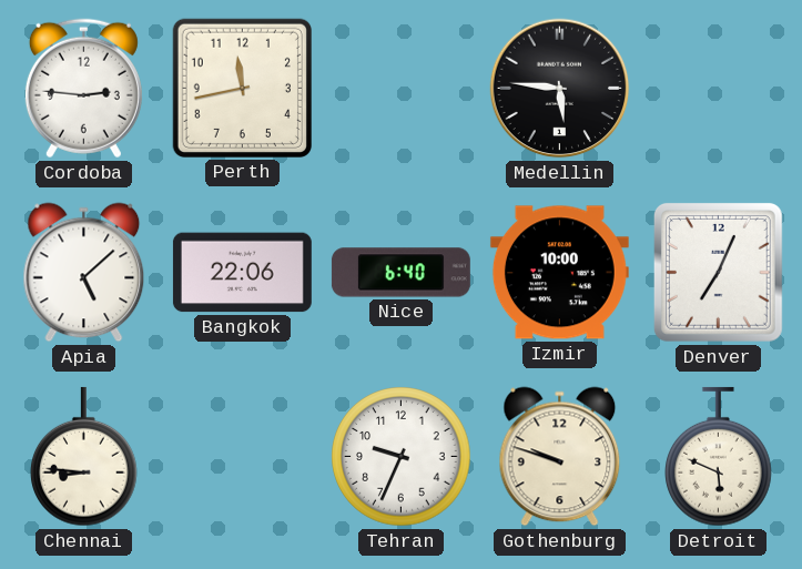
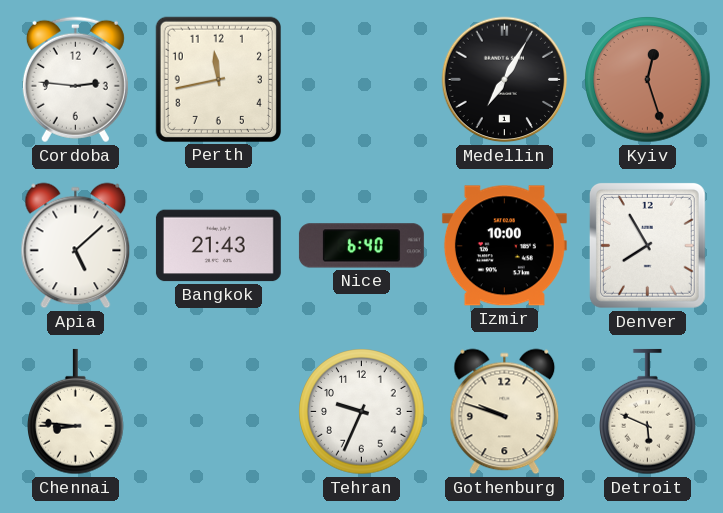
Medellin: 5:46 -> 7:05
Kyiv: none -> 12:27
Bangkok: 22:06 -> 21:43
Denver: 7:04 -> 7:55
